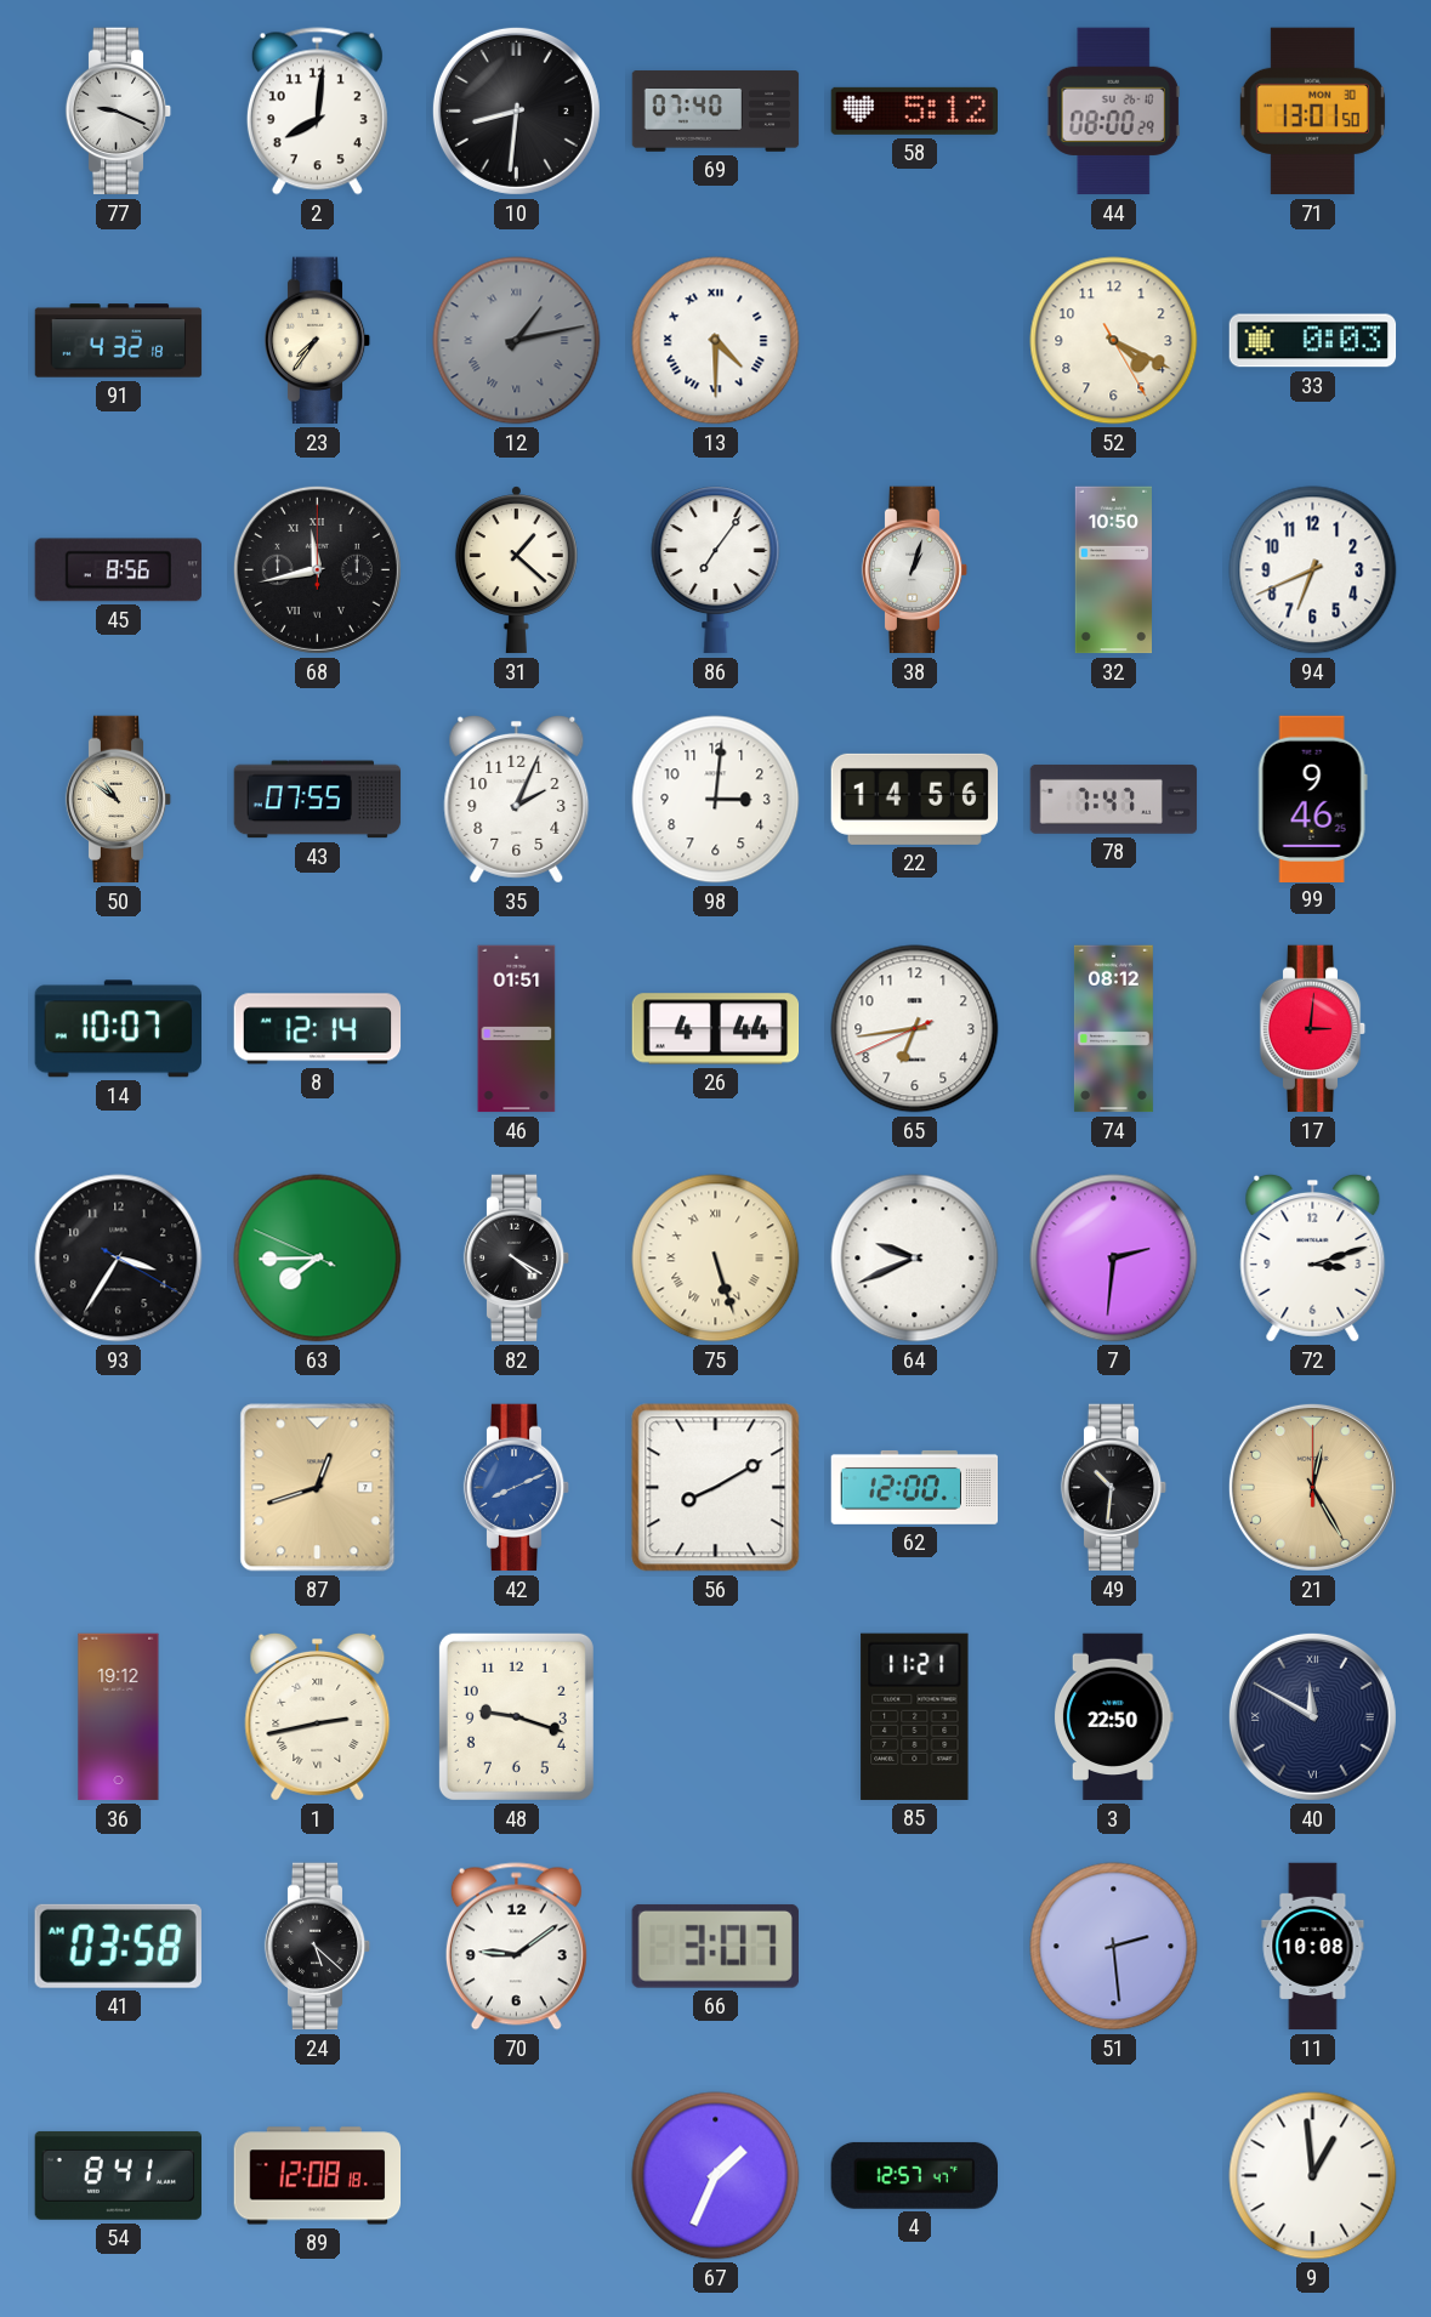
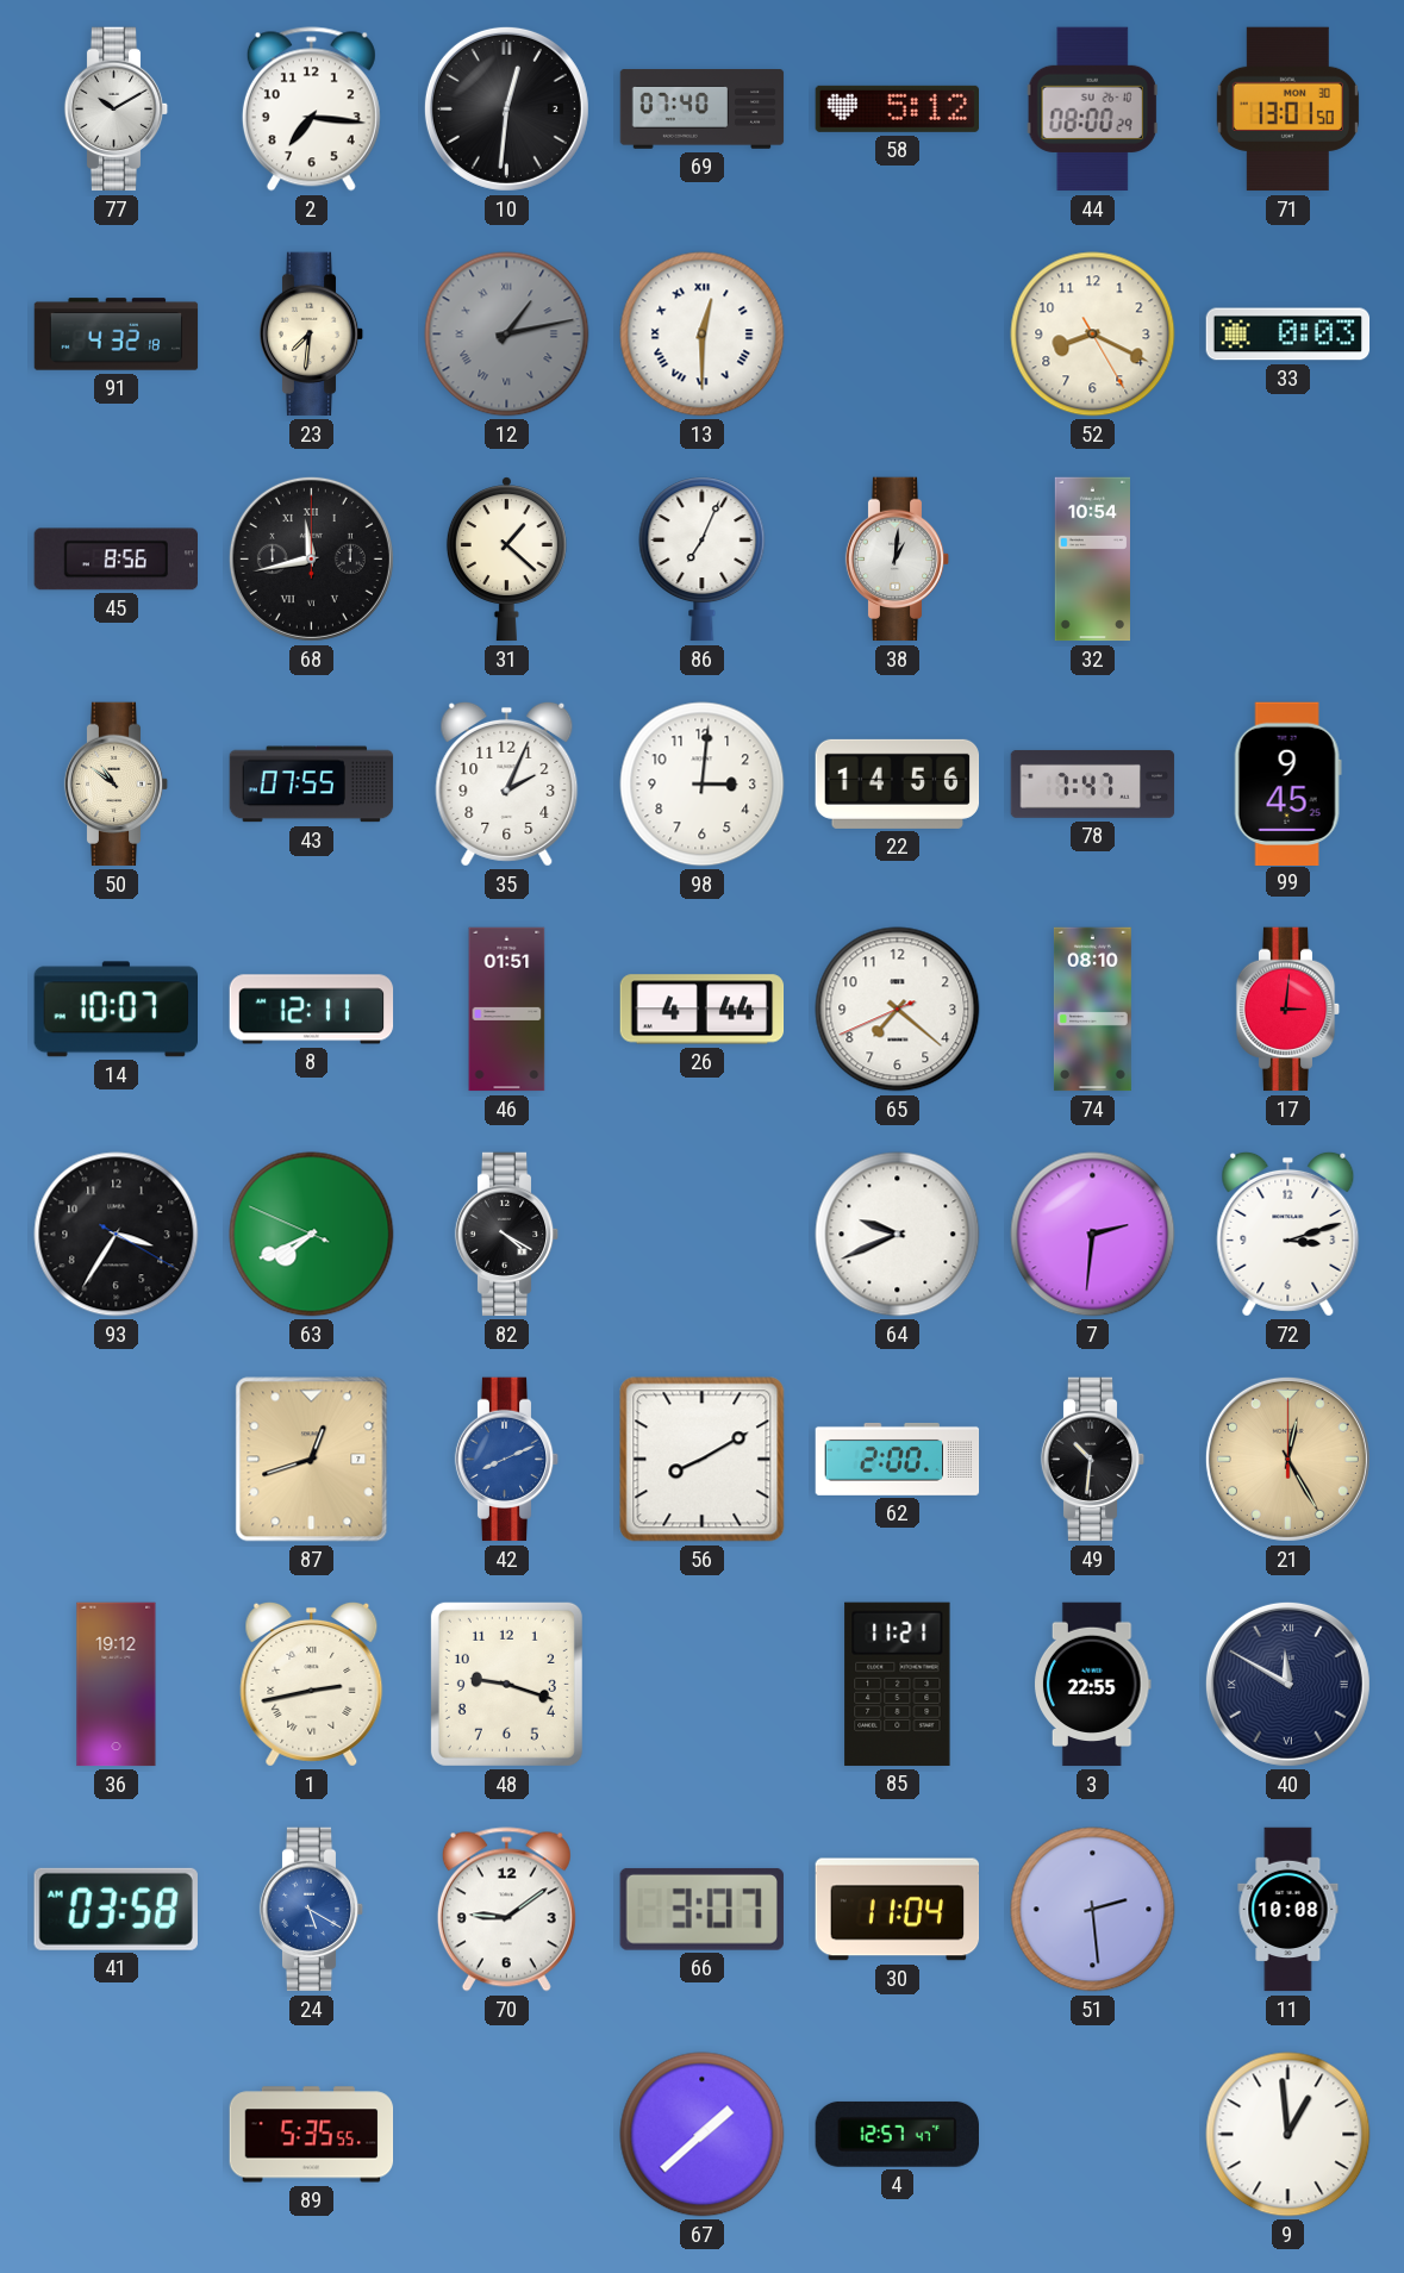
77: 9:19 -> 10:10
2: 8:01 -> 7:16
10: 8:31 -> 12:31
23: 7:36 -> 7:31
13: 4:30 -> 12:30
52: 4:19 -> 8:19
86: 7:06 -> 7:04
38: 1:03 -> 1:01
32: 10:50 -> 10:54
94: 6:41 -> none
99: 9:46 -> 9:45
8: 12:14 -> 12:11
65: 6:43 -> 7:21
74: 08:12 -> 08:10
63: 7:44 -> 7:40
75: 5:27 -> none
62: 12:00 -> 2:00
3: 22:50 -> 22:55
24: 5:22 -> 5:20
24 dial: black -> blue
30: none -> 11:04
54: 8:41 -> none
89: 12:08 -> 5:35
67: 1:34 -> 1:38
